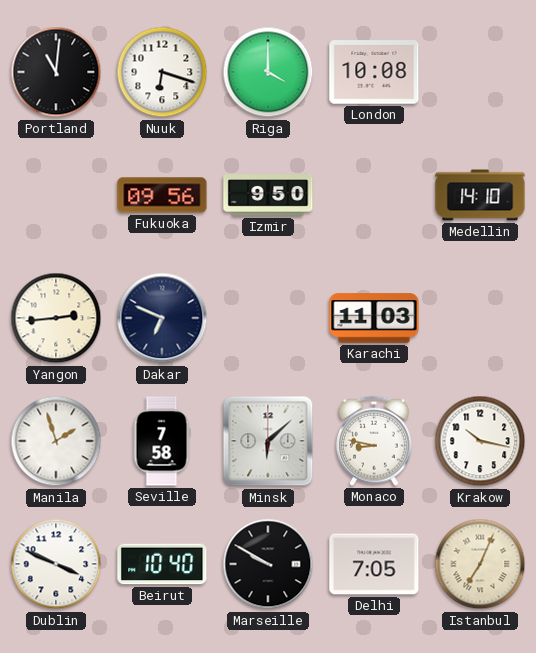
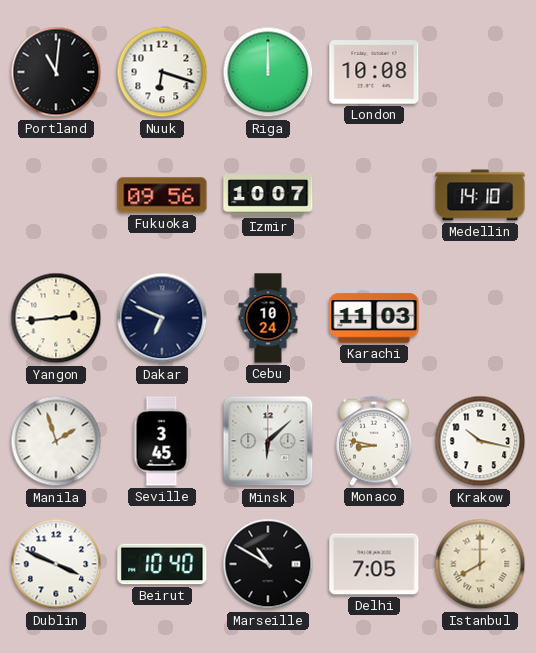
Riga: 4:00 -> 12:00
Izmir: 9:50 -> 10:07
Cebu: none -> 10:24
Seville: 7:58 -> 3:45
Marseille: 9:50 -> 10:50
Istanbul: 7:04 -> 8:00
